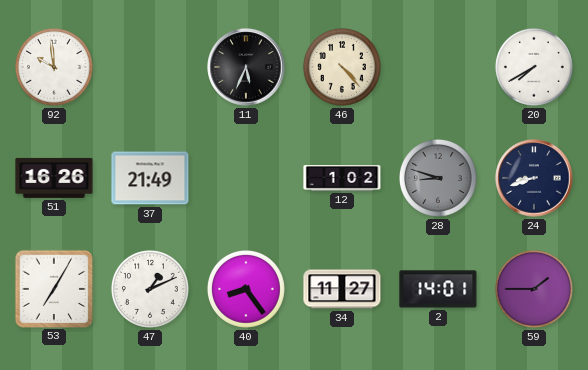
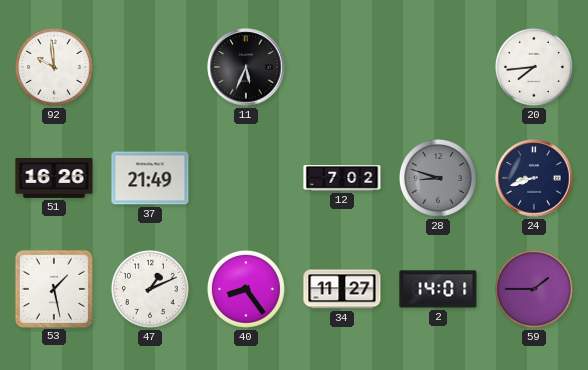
46: 4:23 -> none
20: 7:40 -> 7:44
12: 1:02 -> 7:02
53: 7:05 -> 1:28
